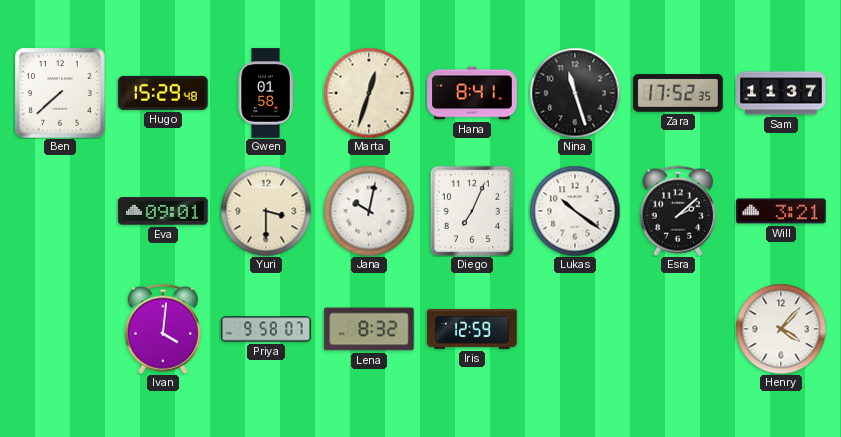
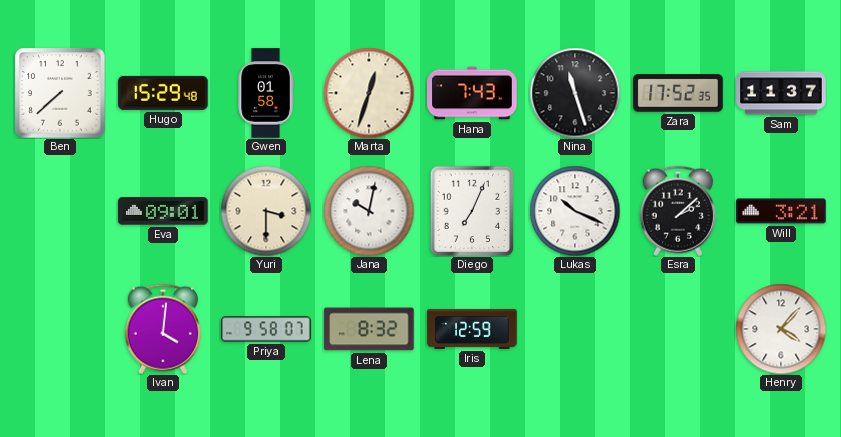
Hana: 8:41 -> 7:43
Lukas: 10:21 -> 10:19
